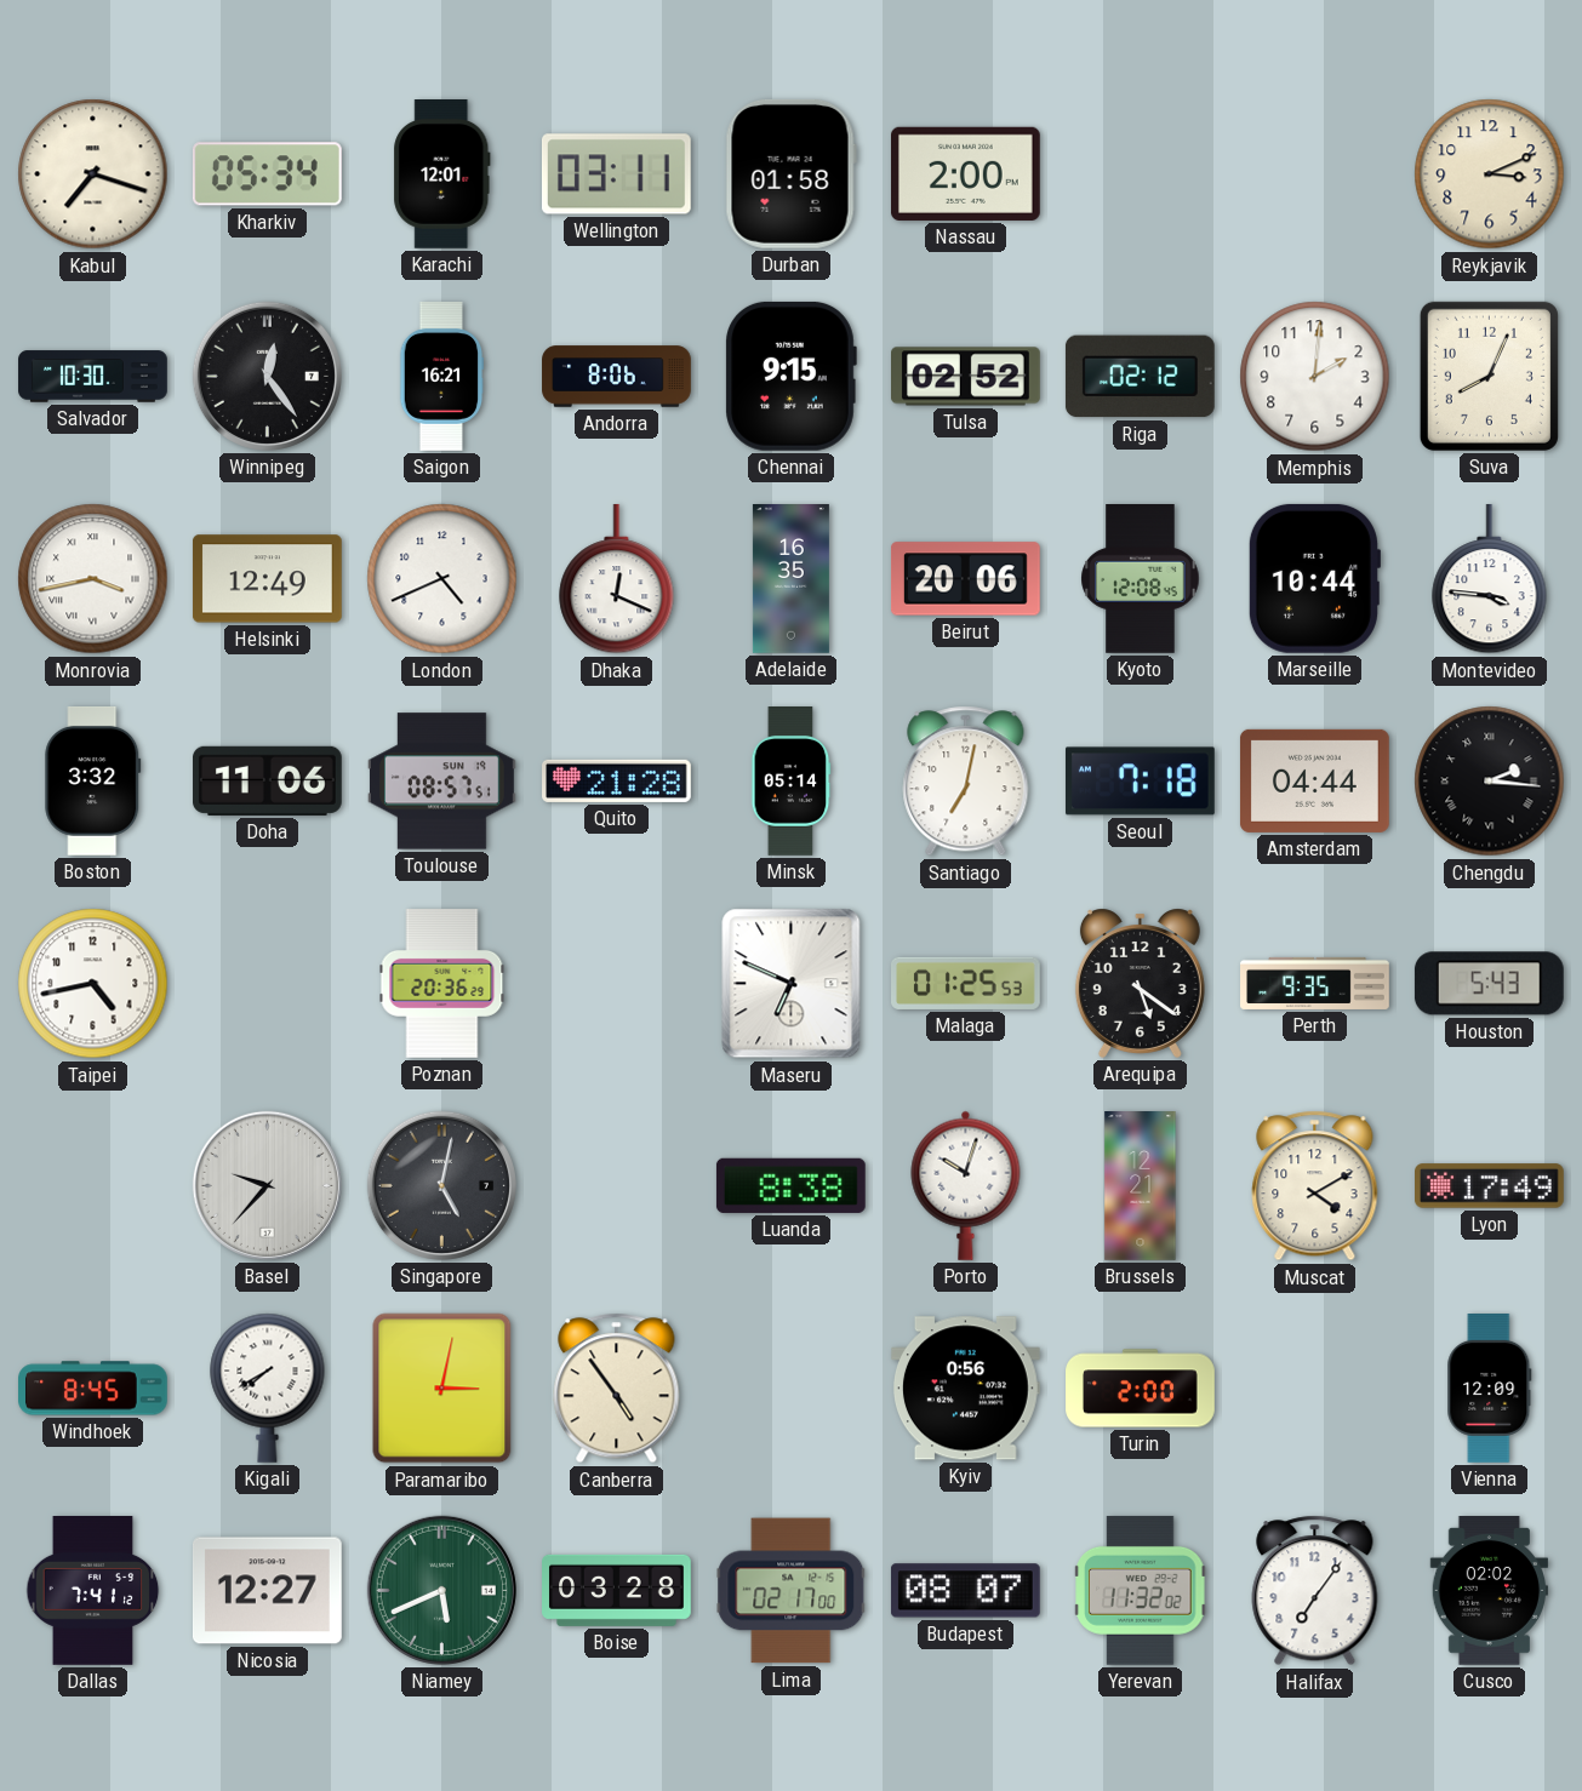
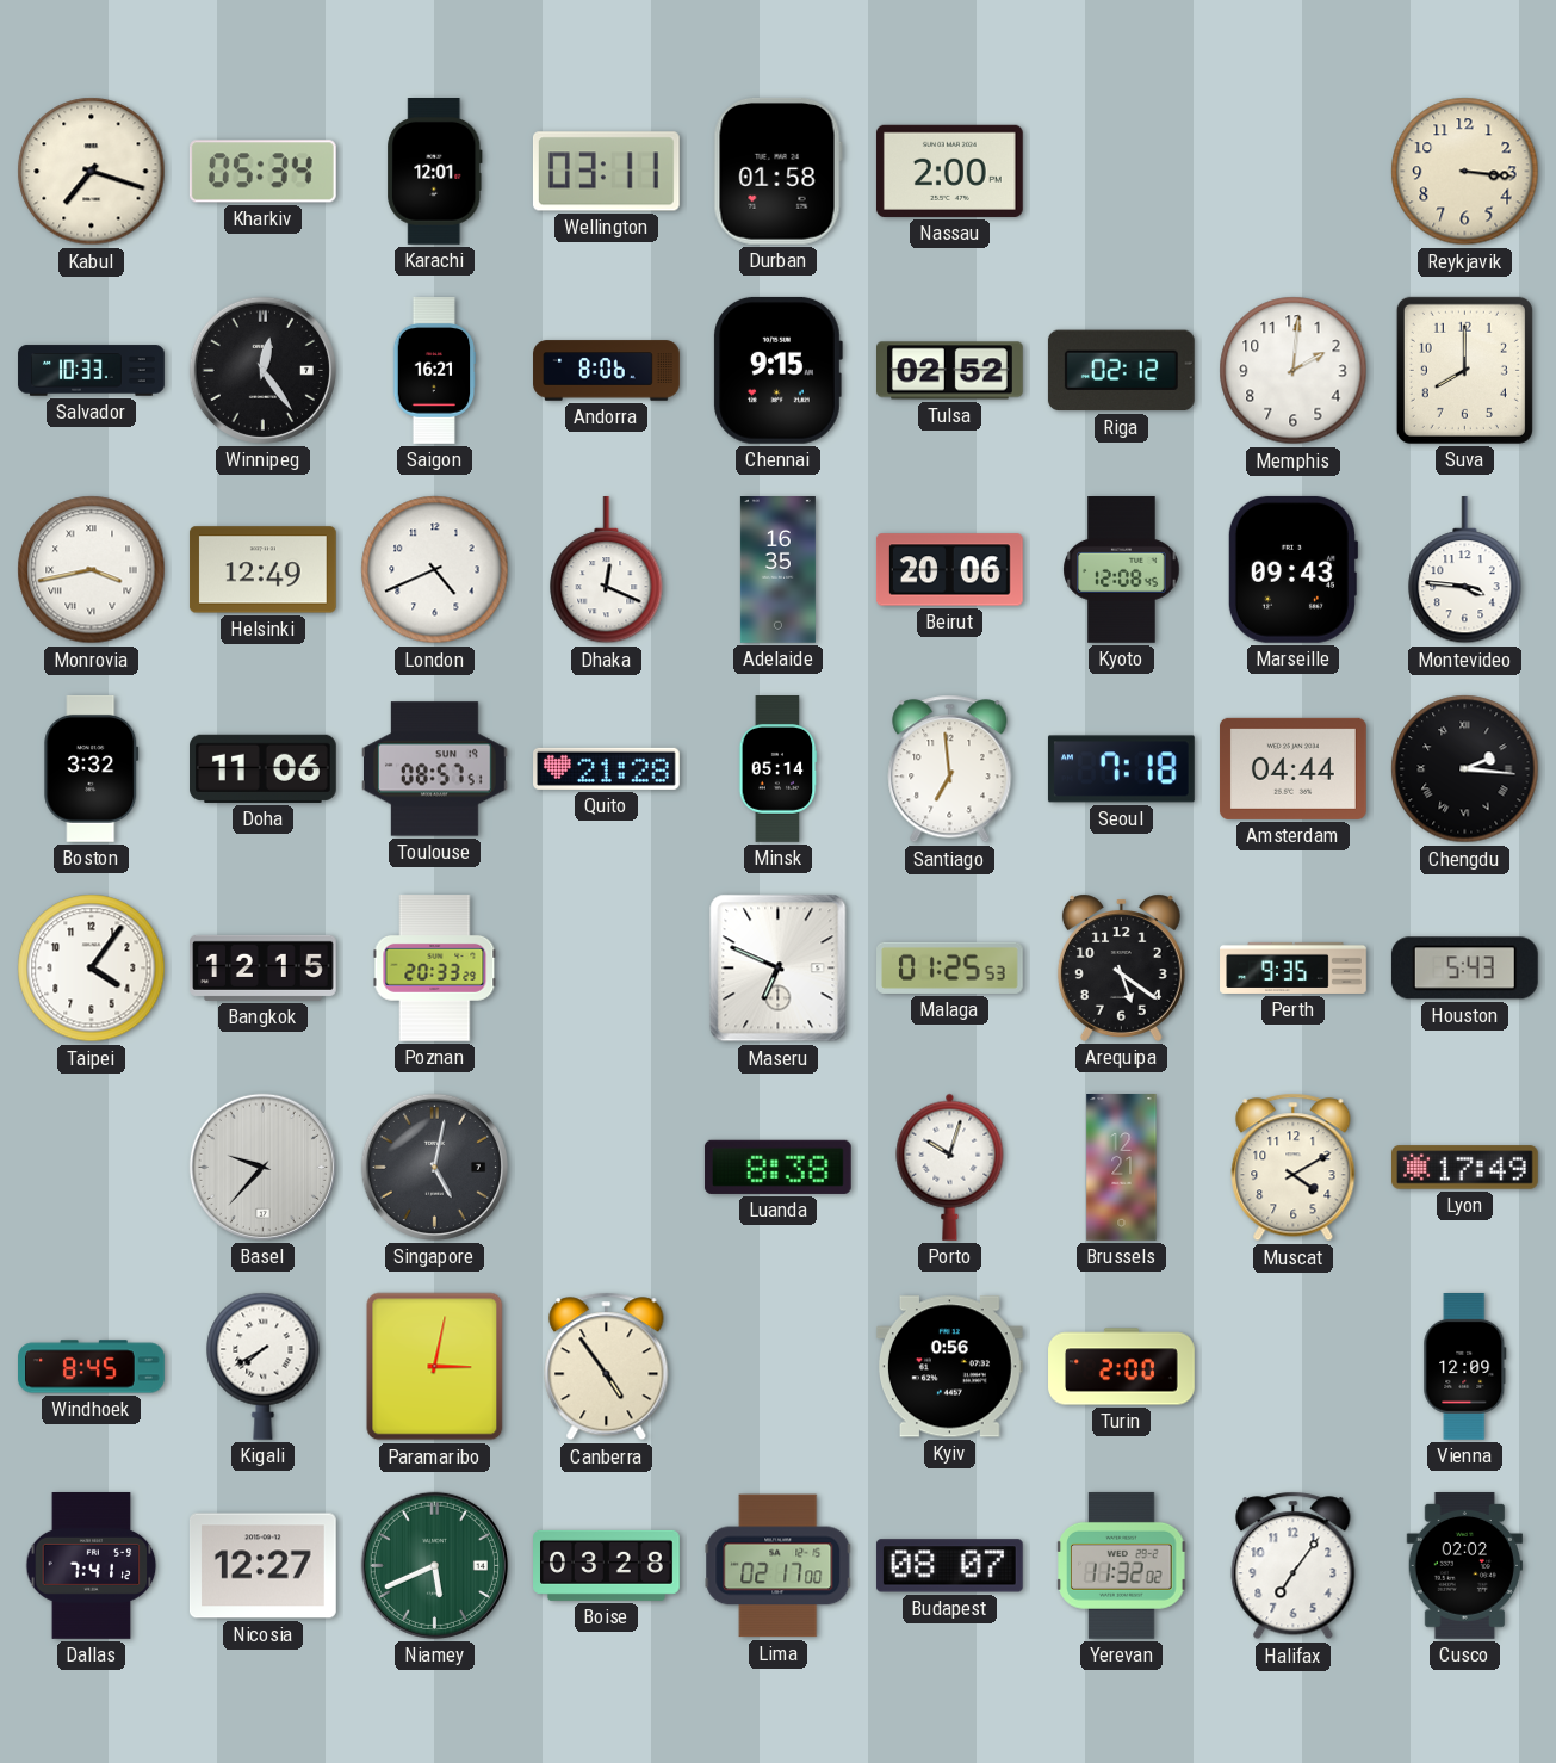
Reykjavik: 3:11 -> 3:16
Salvador: 10:30 -> 10:33
Suva: 8:04 -> 8:00
Marseille: 10:44 -> 09:43
Santiago: 7:02 -> 6:59
Taipei: 4:43 -> 4:06
Bangkok: none -> 12:15
Poznan: 20:36 -> 20:33
